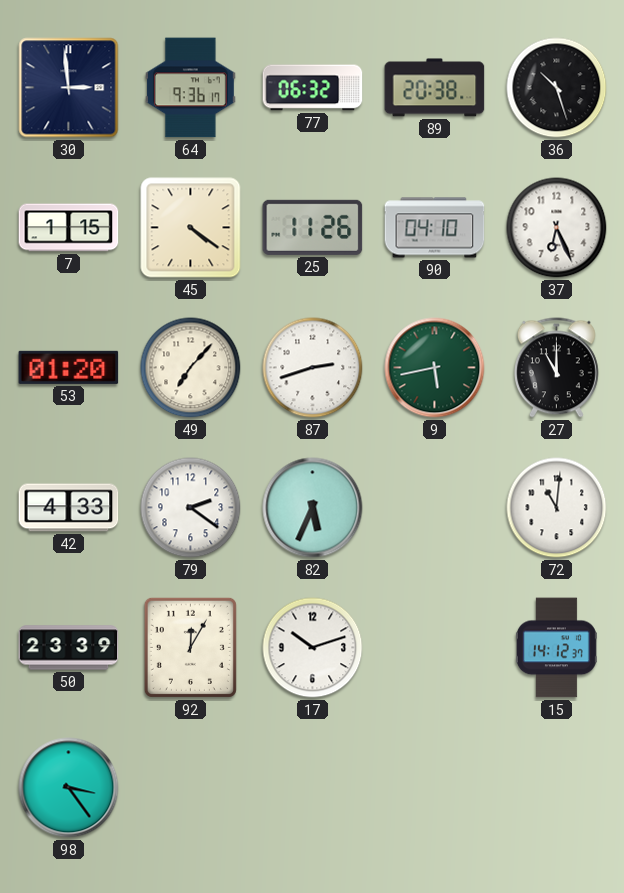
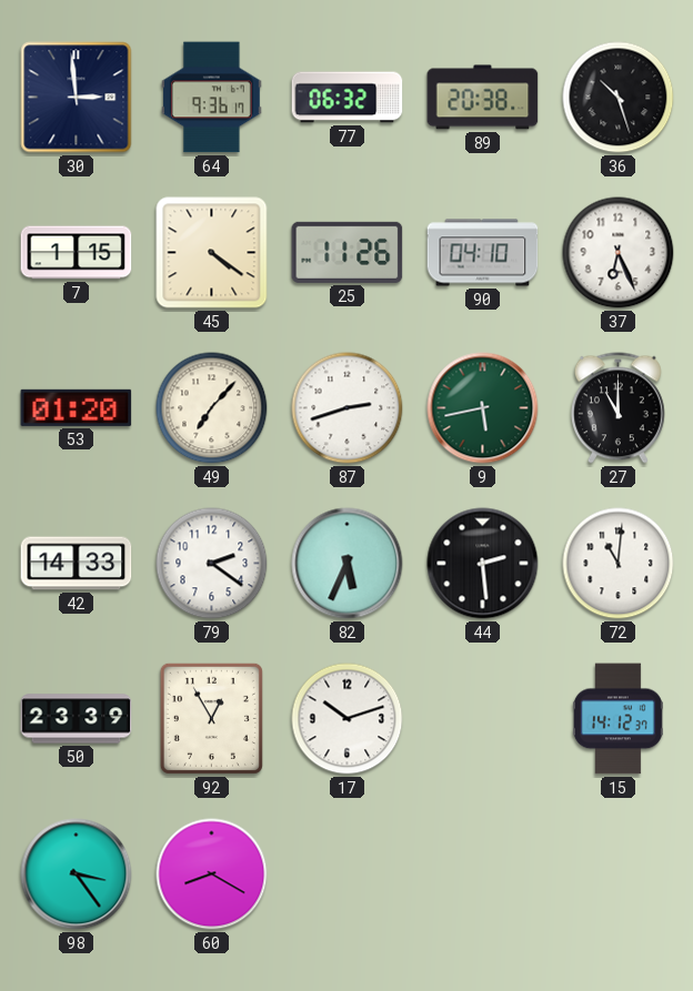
42: 4:33 -> 14:33
44: none -> 2:29
92: 12:05 -> 12:55
60: none -> 8:20
